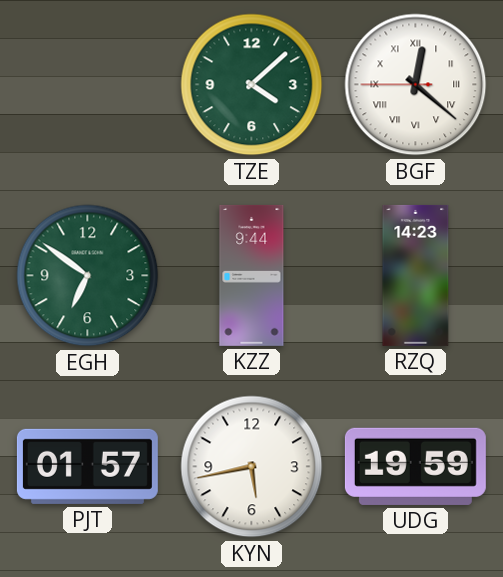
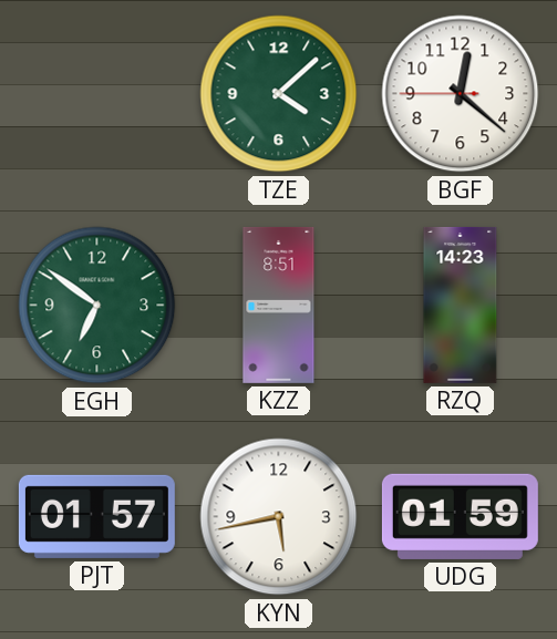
BGF numerals: Roman -> Arabic
KZZ: 9:44 -> 8:51
UDG: 19:59 -> 01:59
